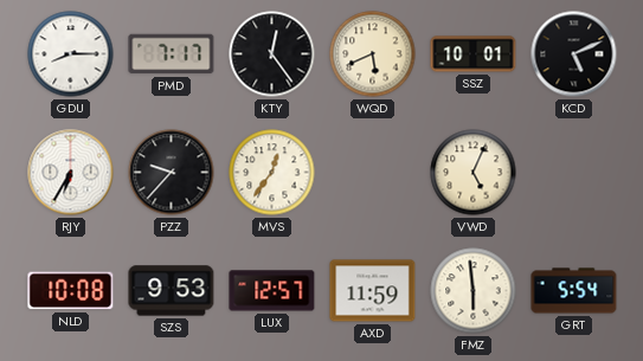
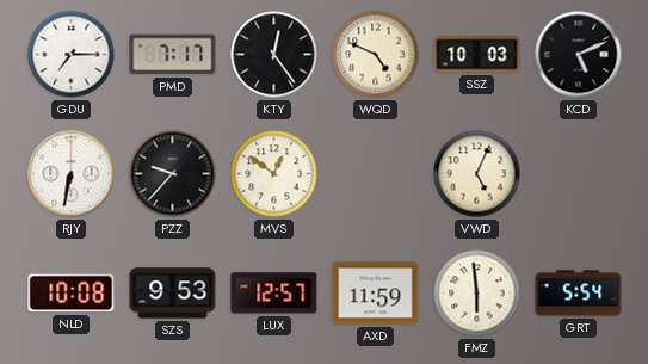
GDU: 8:15 -> 7:15
WQD: 5:41 -> 4:49
SSZ: 10:01 -> 10:03
RJY: 6:35 -> 6:32
MVS: 12:36 -> 12:51
